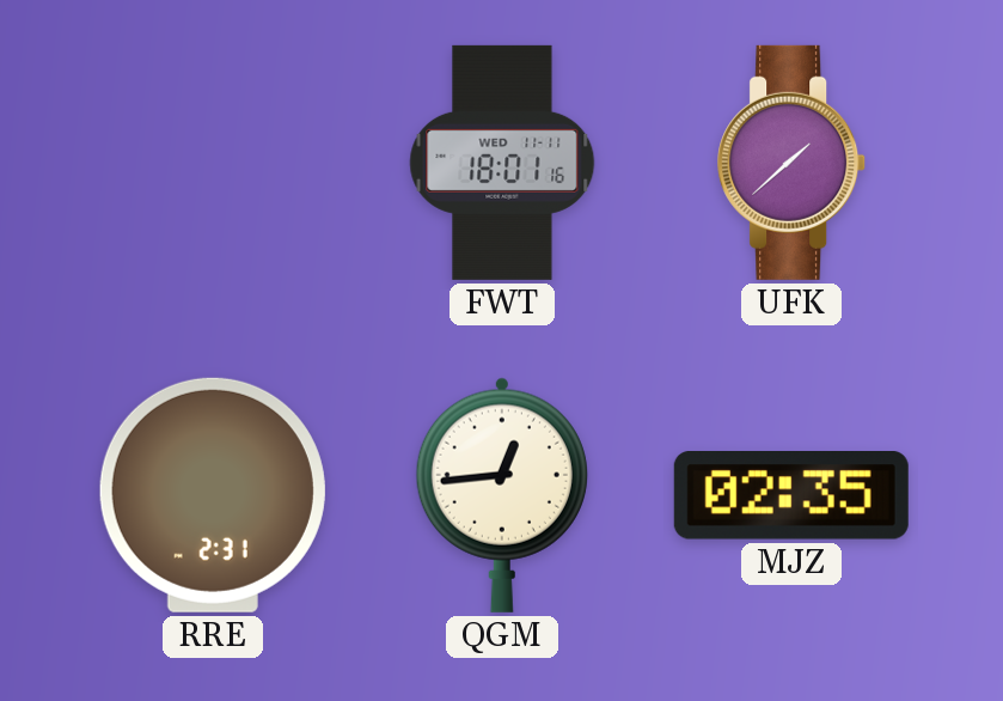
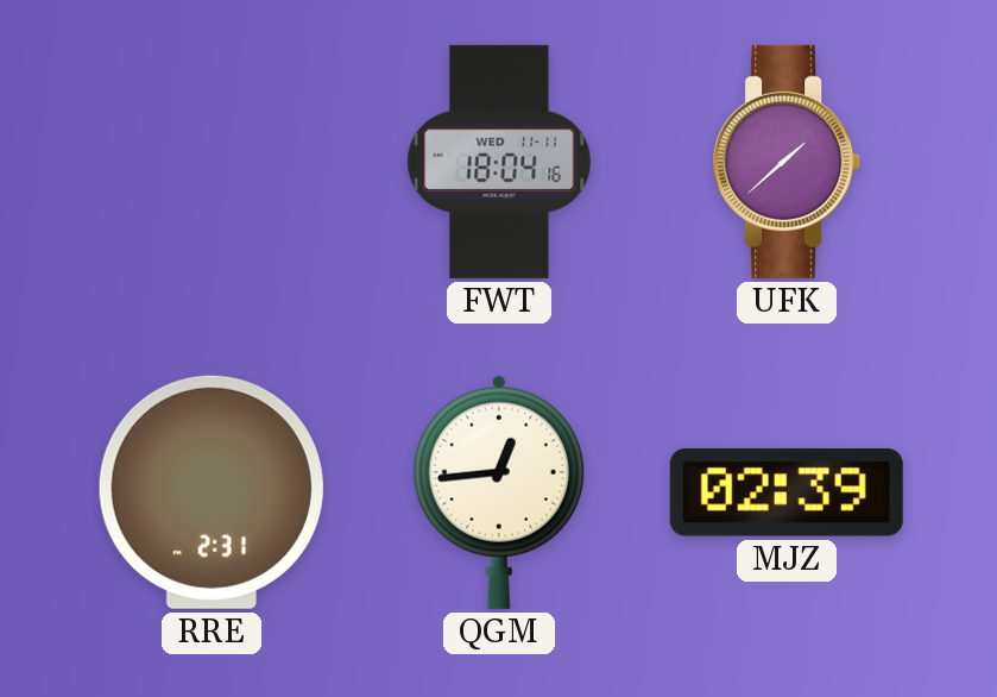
FWT: 18:01 -> 18:04
MJZ: 02:35 -> 02:39
